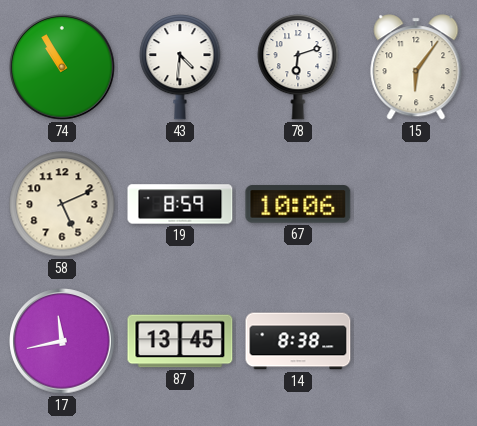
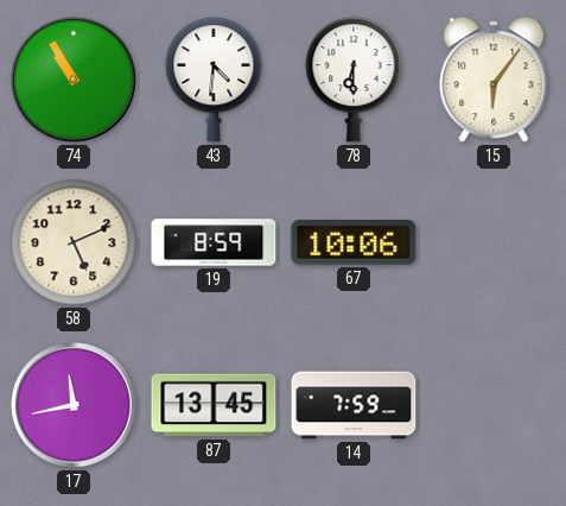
78: 6:12 -> 6:30
14: 8:38 -> 7:59
